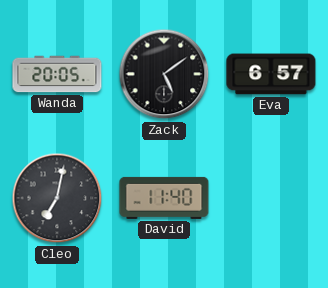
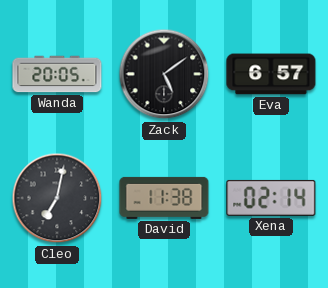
David: 11:40 -> 11:38
Xena: none -> 02:14
